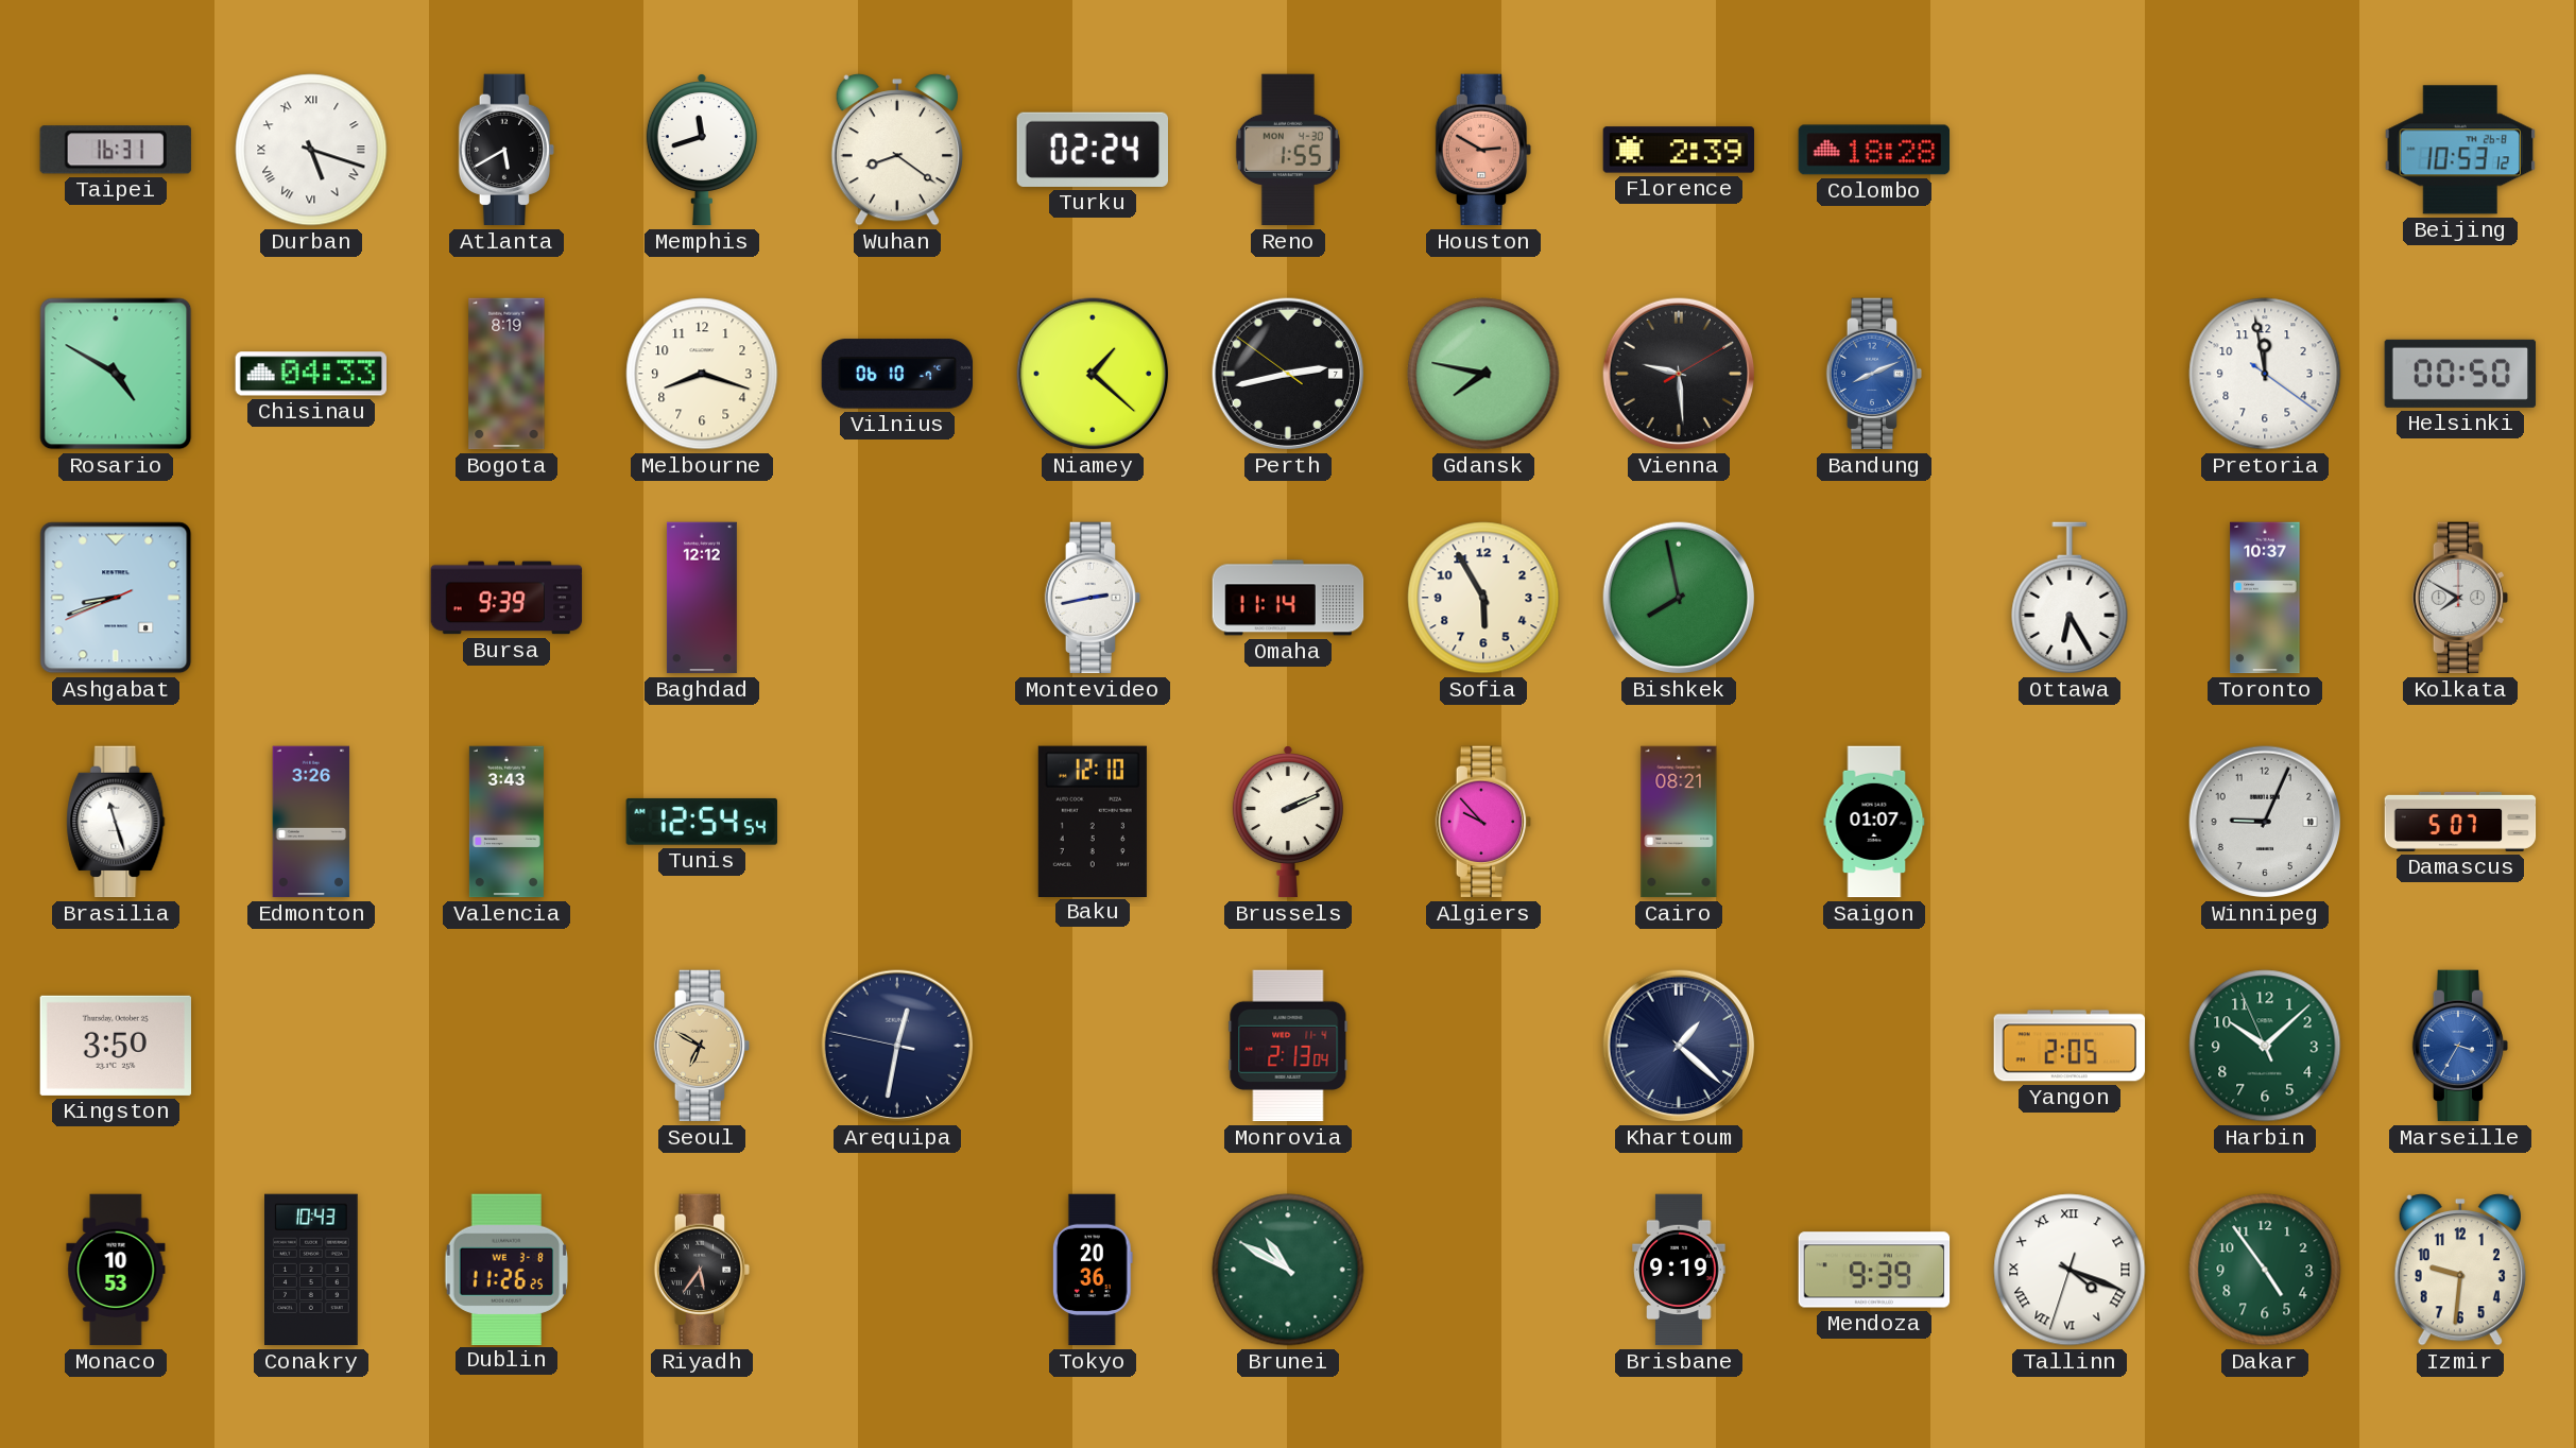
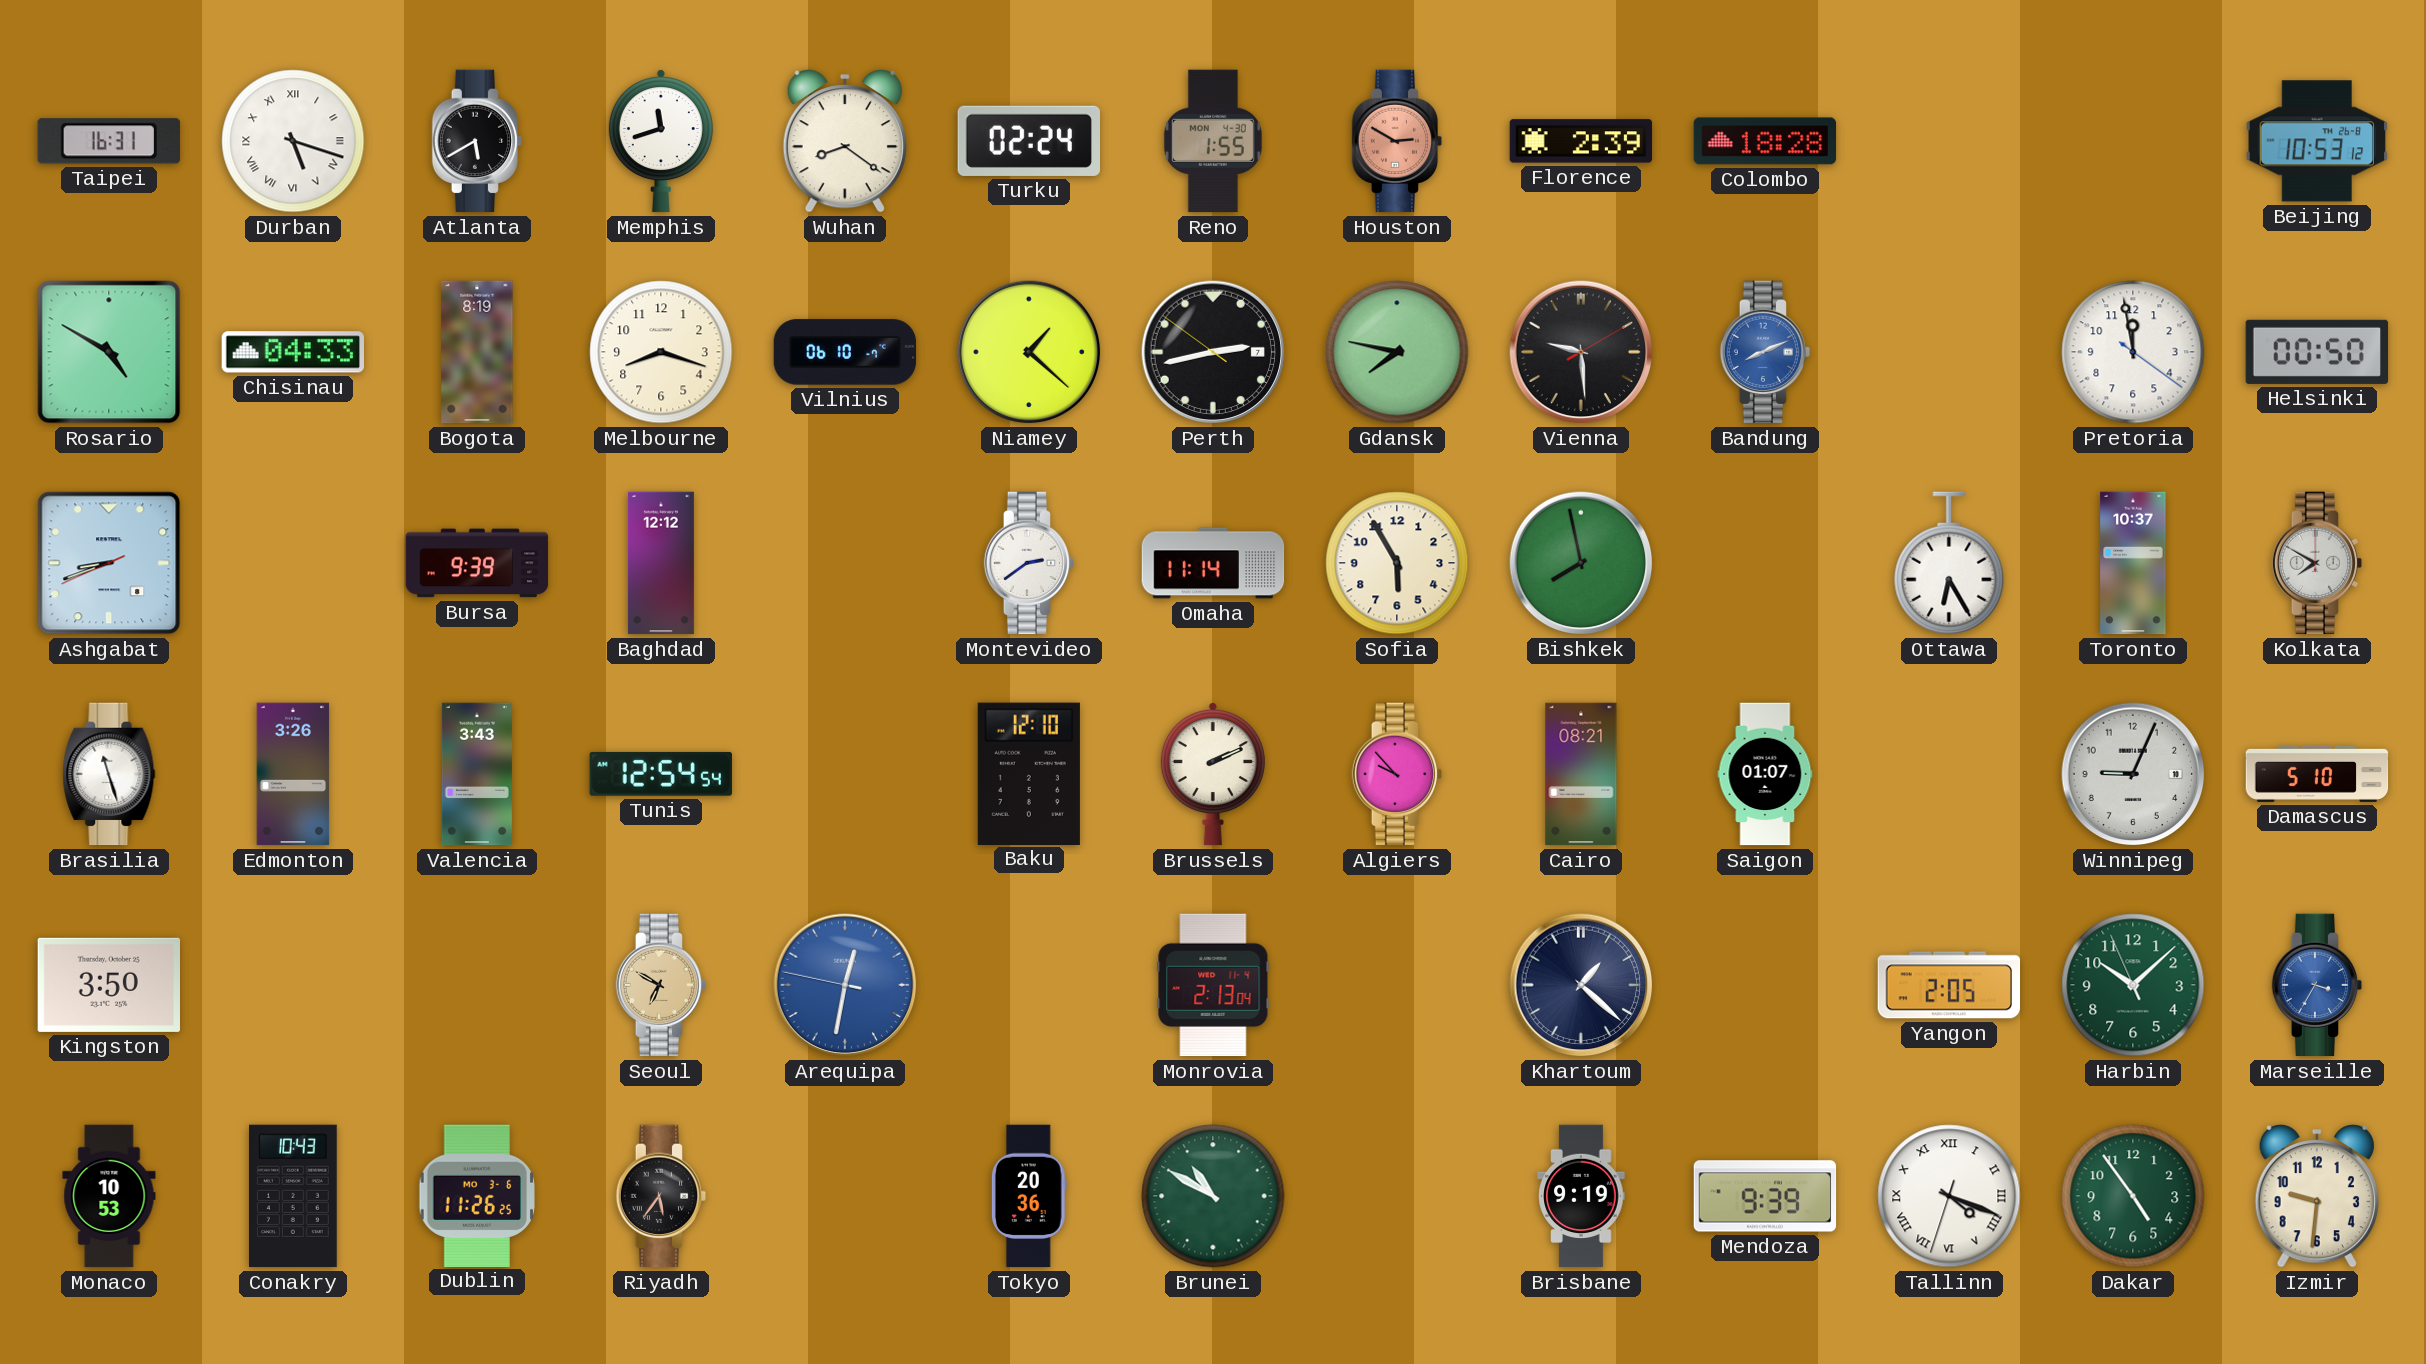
Montevideo: 2:43 -> 2:39
Damascus: 5:07 -> 5:10
Arequipa dial: navy -> blue
Dublin date: WE 3-8 -> MO 3-6
